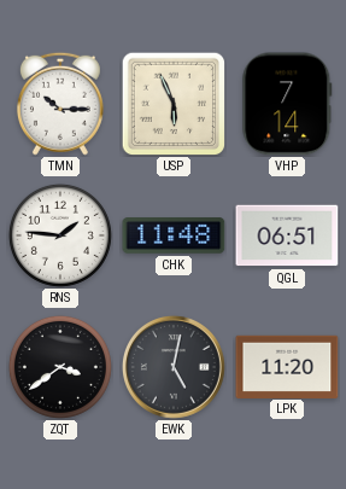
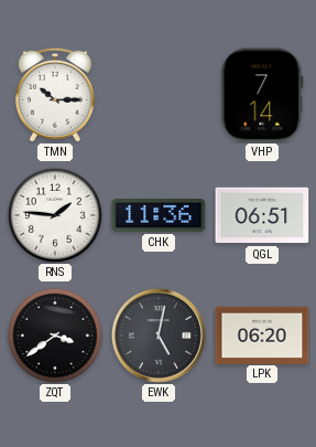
USP: 5:56 -> none
CHK: 11:48 -> 11:36
LPK: 11:20 -> 06:20
